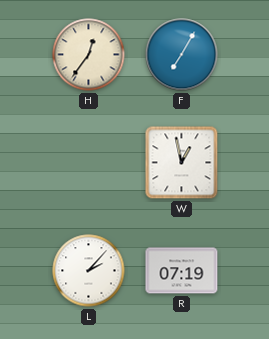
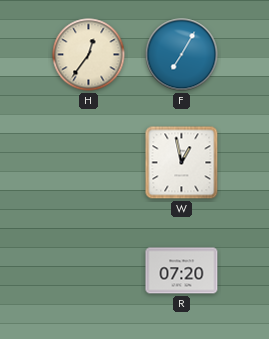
L: 2:07 -> none
R: 07:19 -> 07:20
